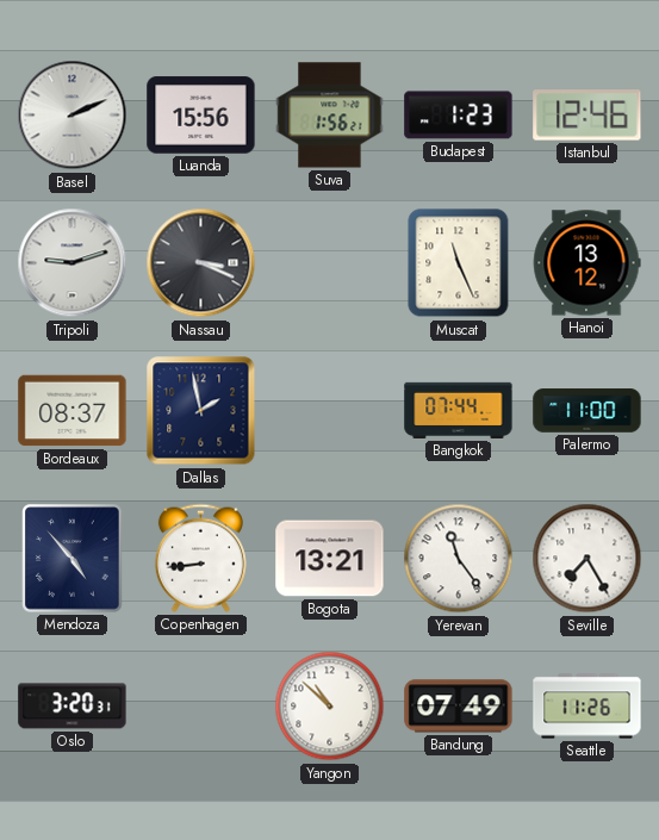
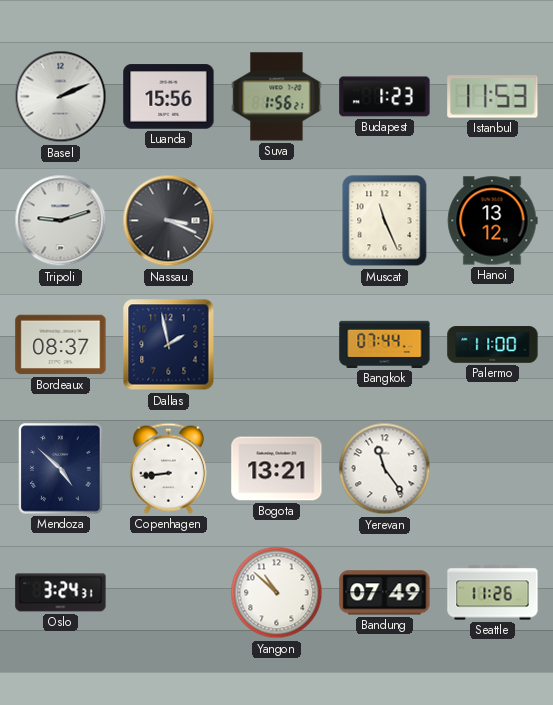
Istanbul: 12:46 -> 11:53
Mendoza: 4:53 -> 4:52
Seville: 7:25 -> none
Oslo: 3:20 -> 3:24
